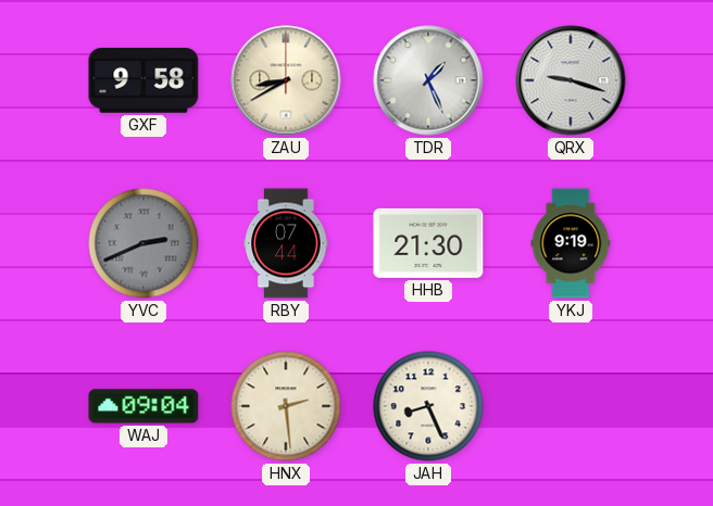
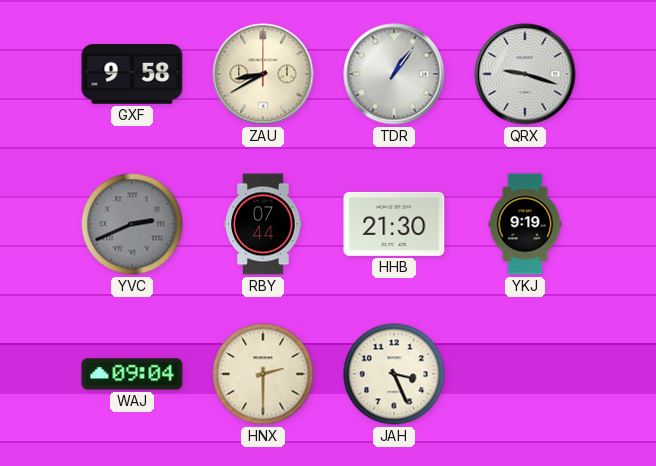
TDR: 1:26 -> 1:06
HNX: 2:29 -> 2:30
JAH: 8:26 -> 3:26
